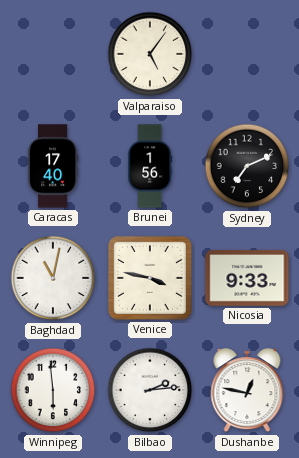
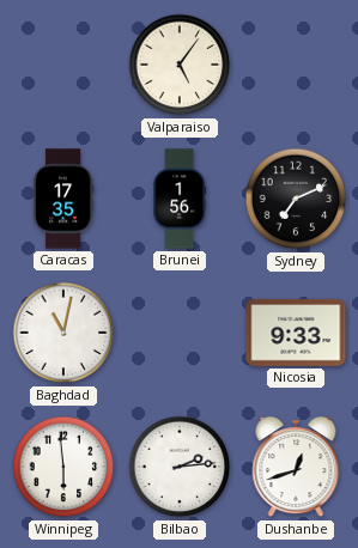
Caracas: 17:40 -> 17:35
Venice: 3:47 -> none
Dushanbe: 12:47 -> 12:42
